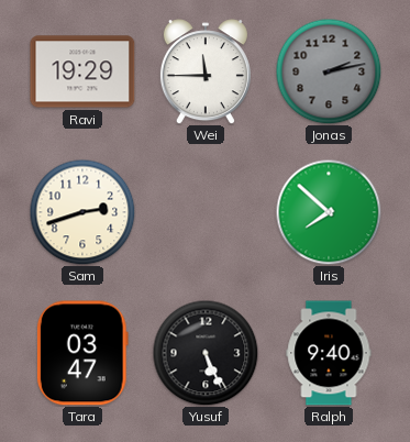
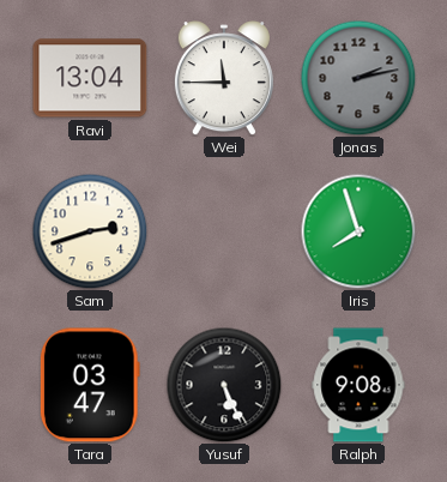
Ravi: 19:29 -> 13:04
Iris: 7:52 -> 7:57
Ralph: 9:40 -> 9:08
